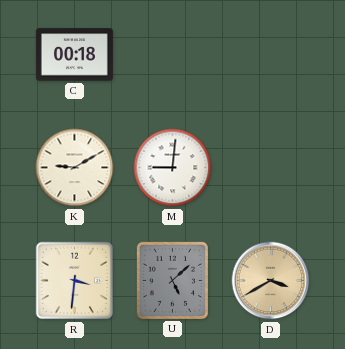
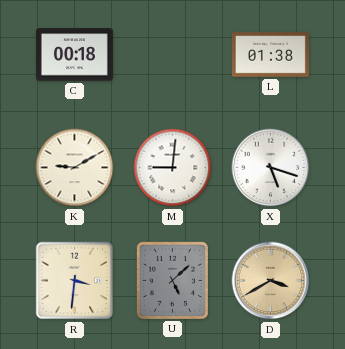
L: none -> 01:38
X: none -> 5:18
